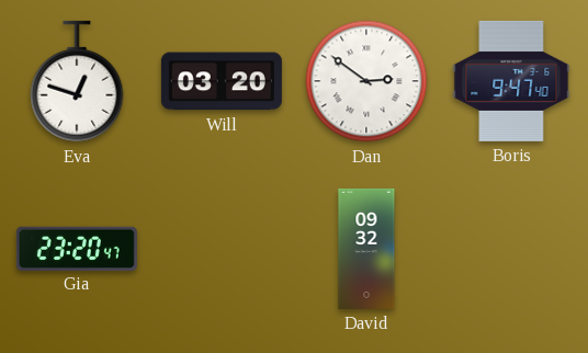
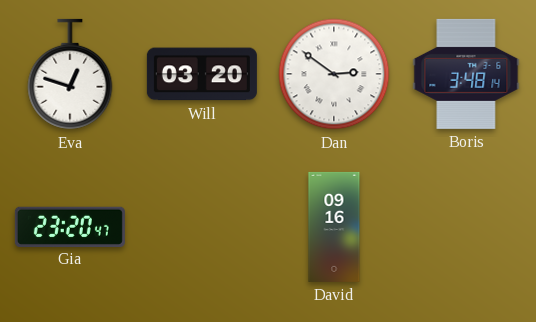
Boris: 9:47 -> 3:48
David: 09:32 -> 09:16
